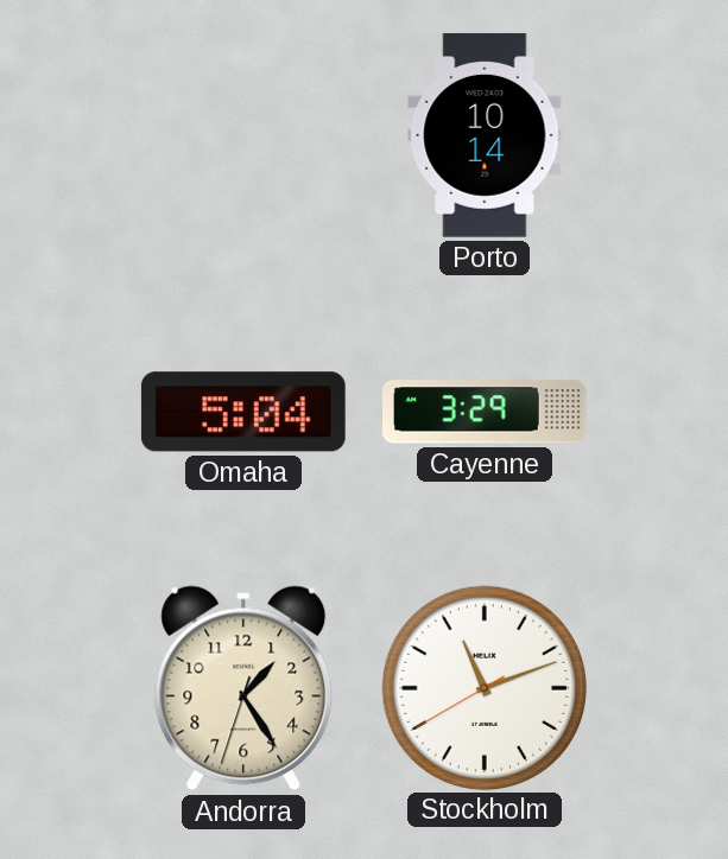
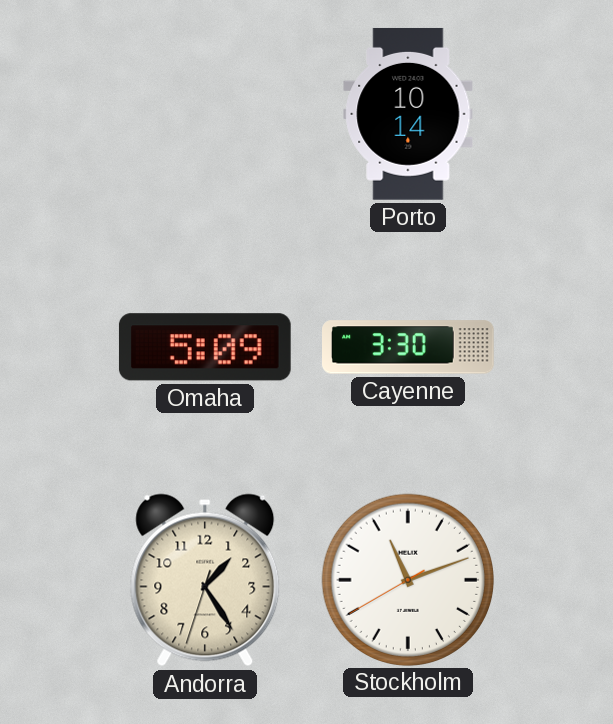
Omaha: 5:04 -> 5:09
Cayenne: 3:29 -> 3:30
